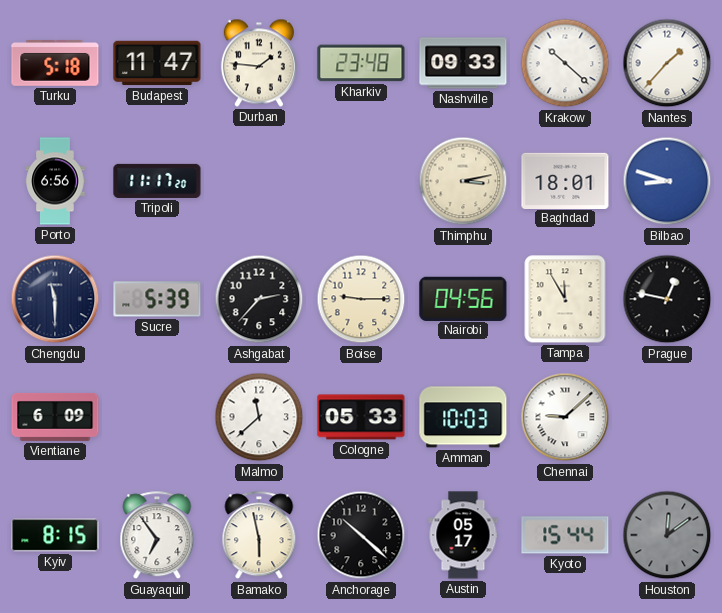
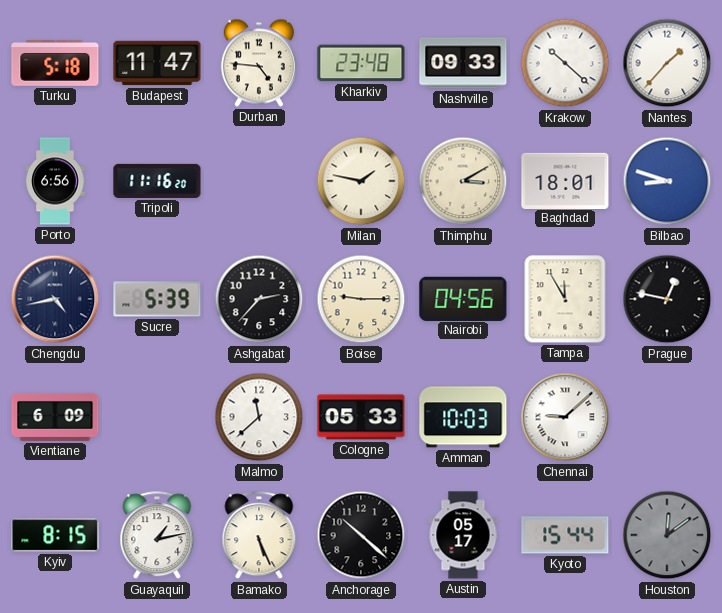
Durban: 1:46 -> 4:46
Tripoli: 11:17 -> 11:16
Milan: none -> 1:47
Thimphu: 3:13 -> 3:10
Chengdu: 11:30 -> 4:43
Guayaquil: 6:54 -> 1:13
Bamako: 5:58 -> 5:26
